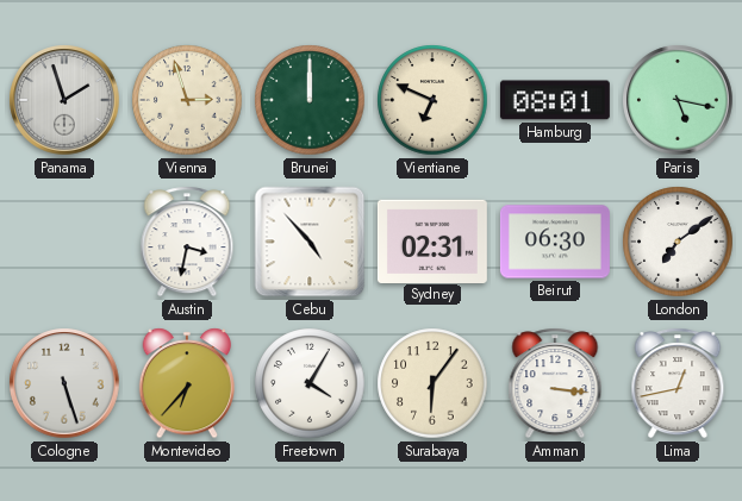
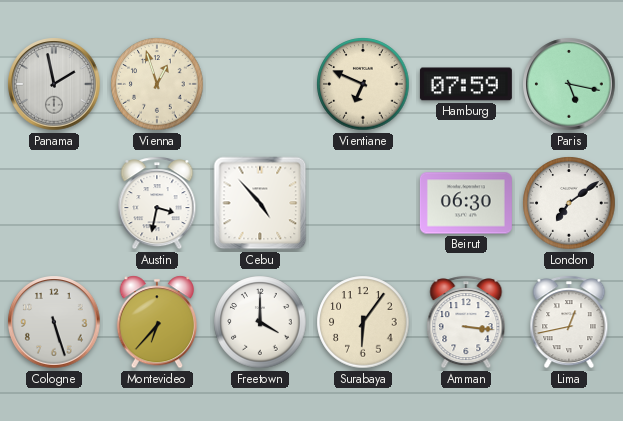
Panama: 1:57 -> 1:58
Vienna: 2:57 -> 12:57
Brunei: 12:00 -> none
Hamburg: 08:01 -> 07:59
Sydney: 02:31 -> none
Freetown: 4:05 -> 4:00
